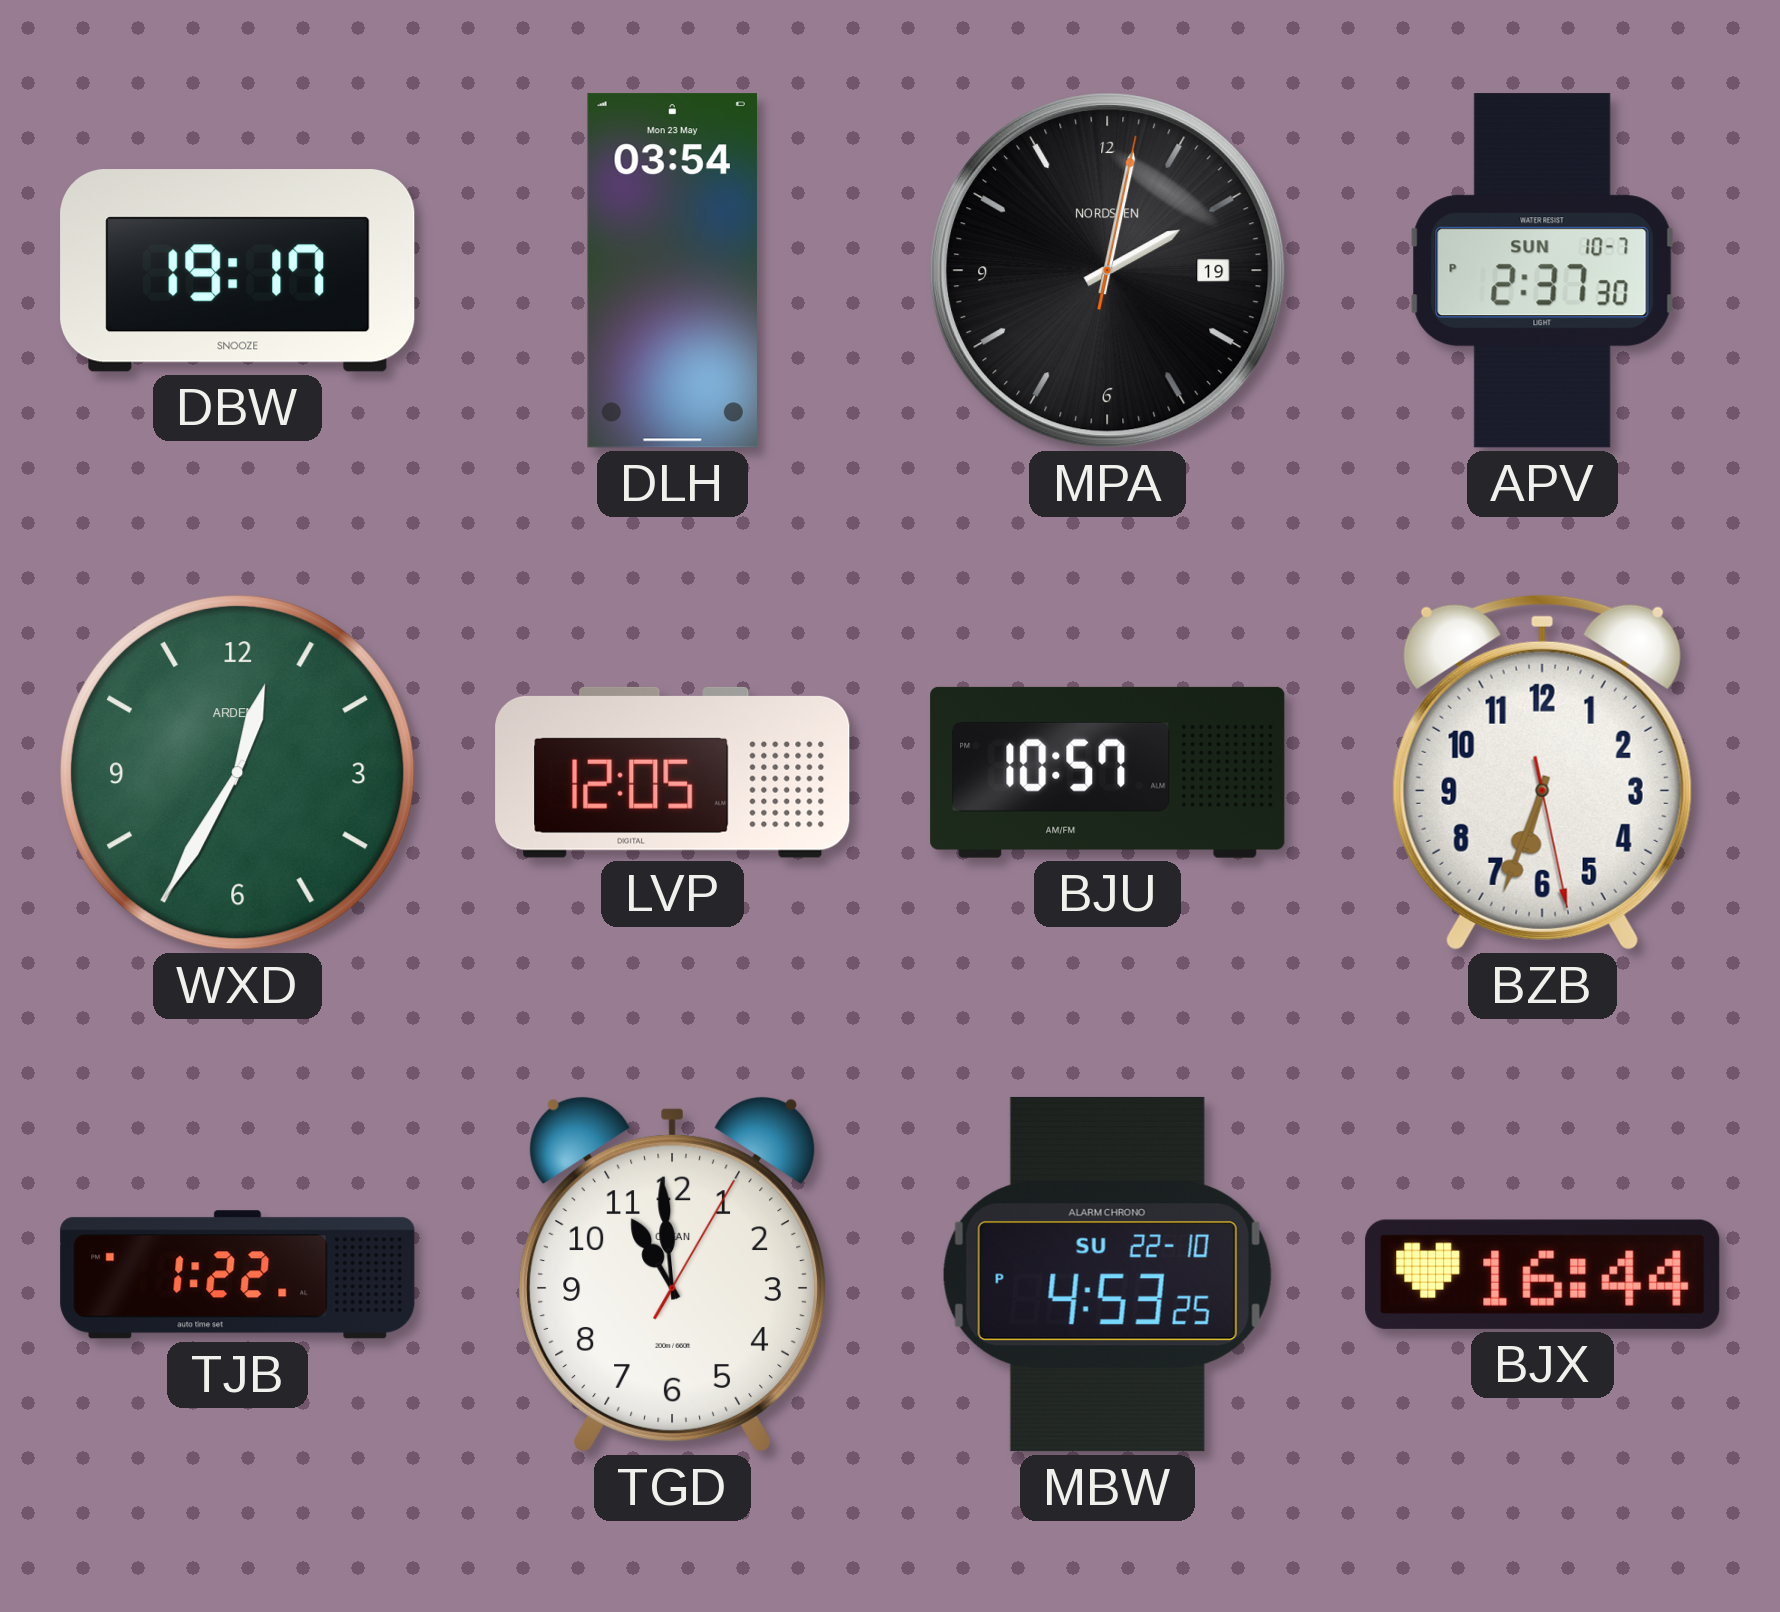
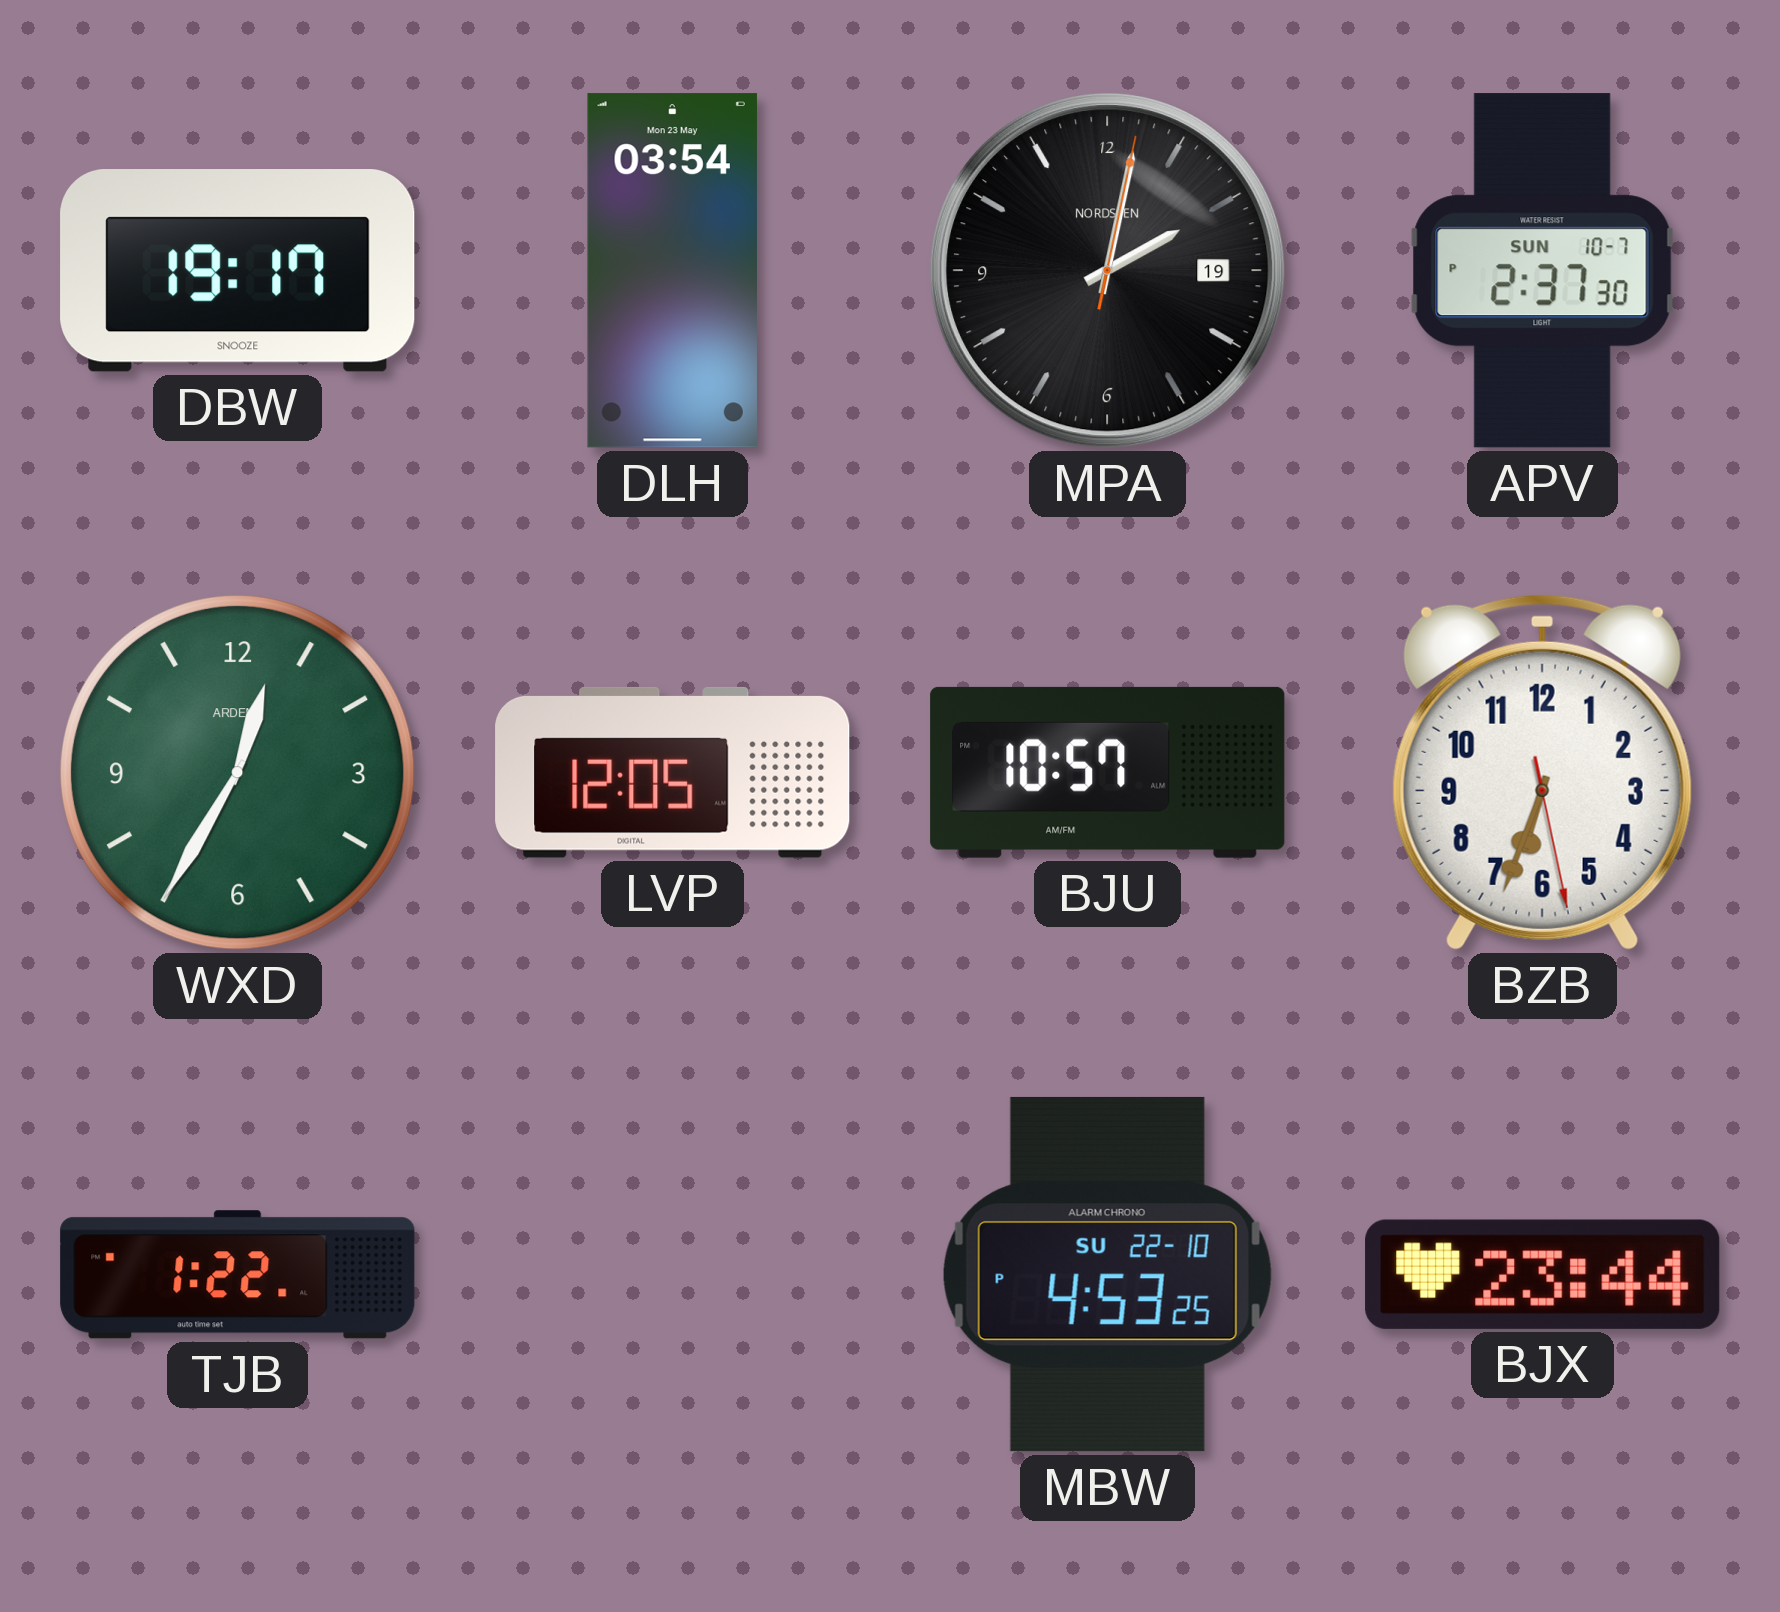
TGD: 10:59 -> none
BJX: 16:44 -> 23:44
